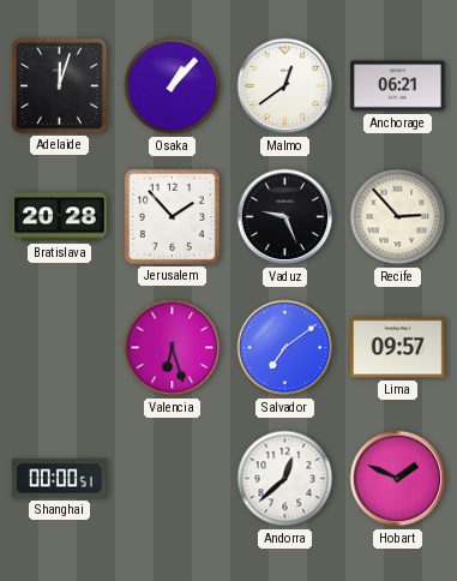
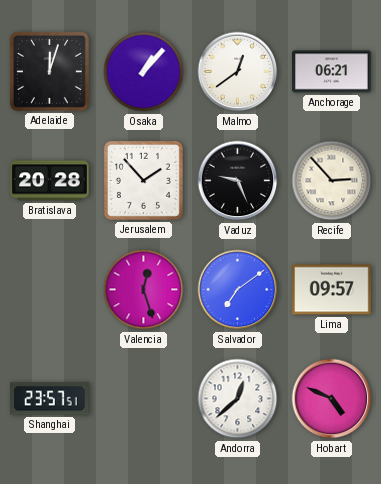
Valencia: 6:27 -> 12:27
Shanghai: 00:00 -> 23:57
Hobart: 1:49 -> 4:49
